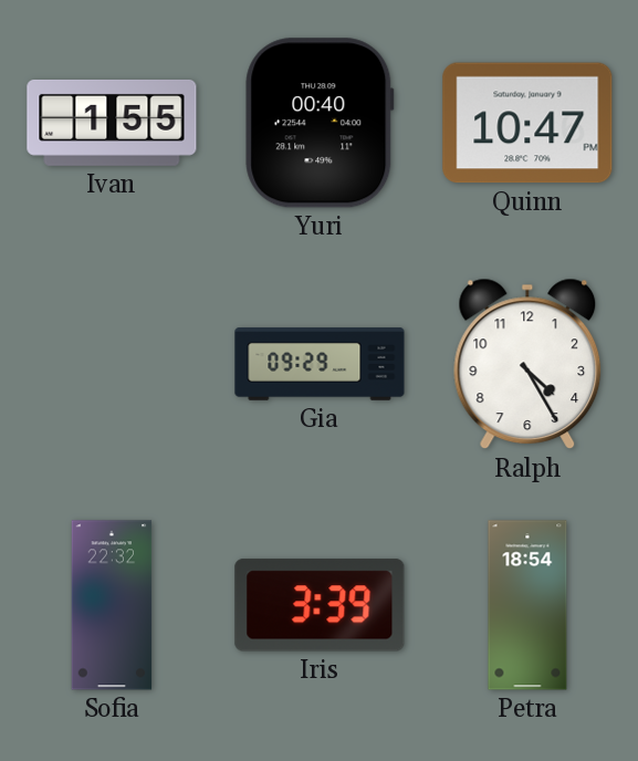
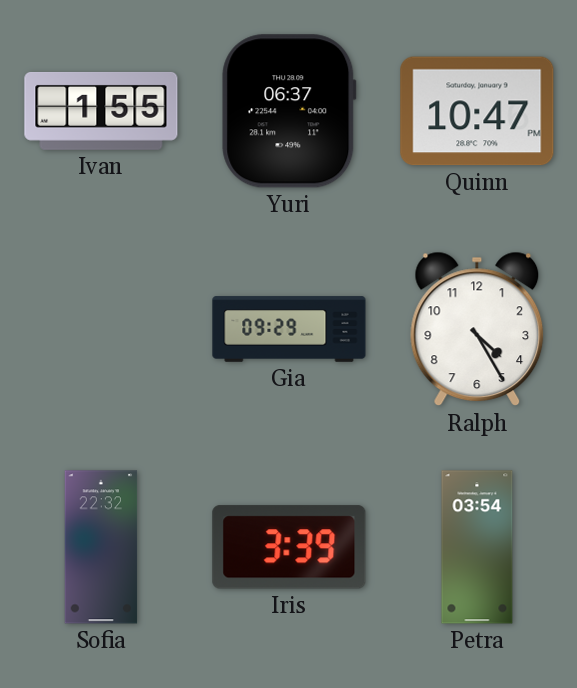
Yuri: 00:40 -> 06:37
Petra: 18:54 -> 03:54
